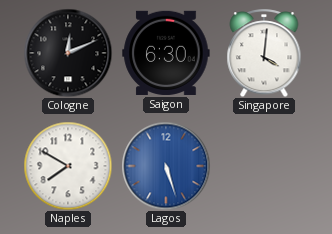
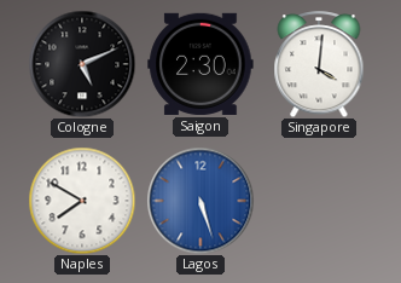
Cologne: 12:11 -> 5:11
Saigon: 6:30 -> 2:30
